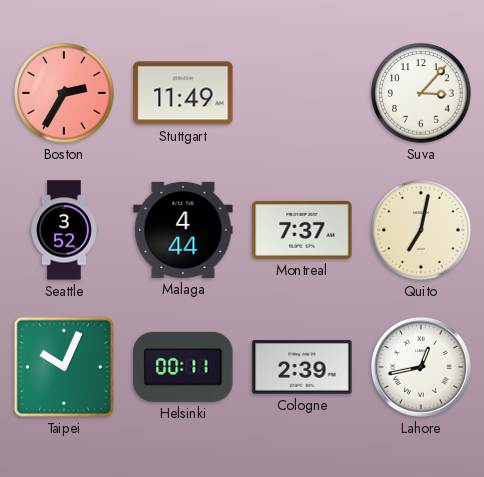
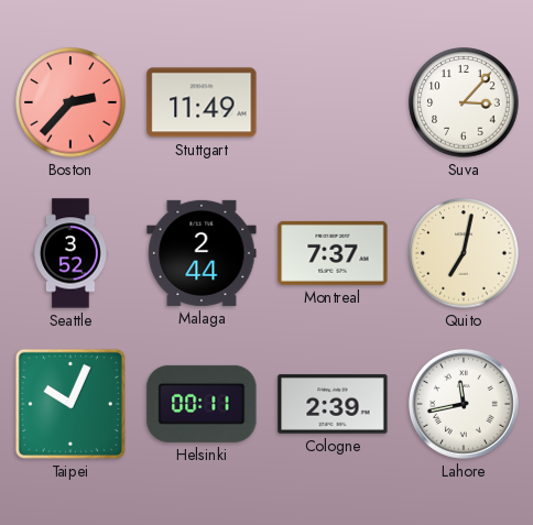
Boston: 2:35 -> 2:37
Malaga: 4:44 -> 2:44
Lahore: 12:43 -> 11:43
